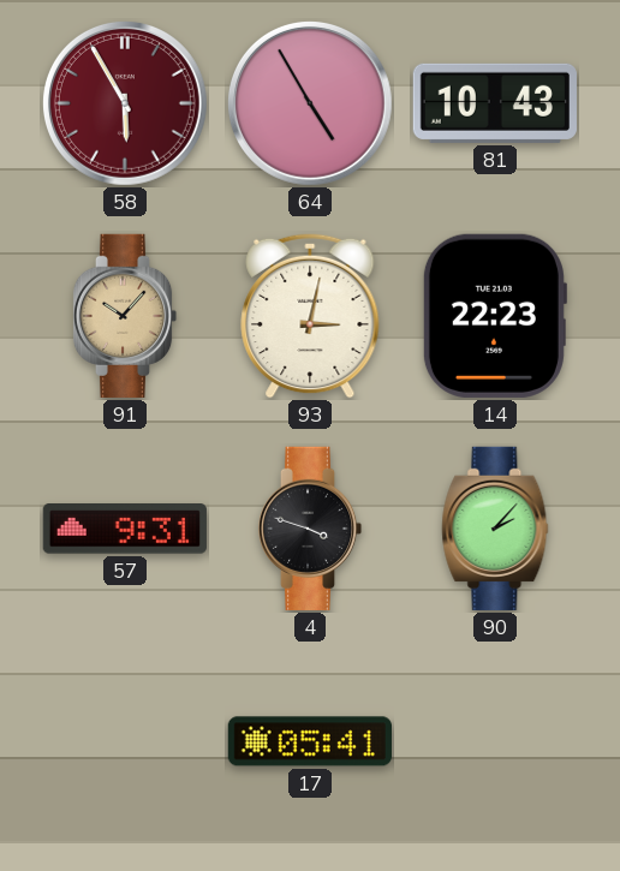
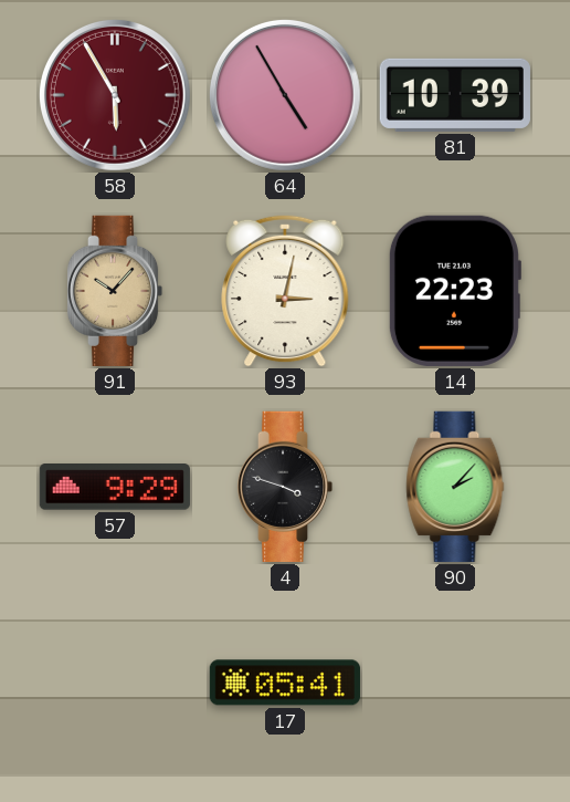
81: 10:43 -> 10:39
57: 9:31 -> 9:29
